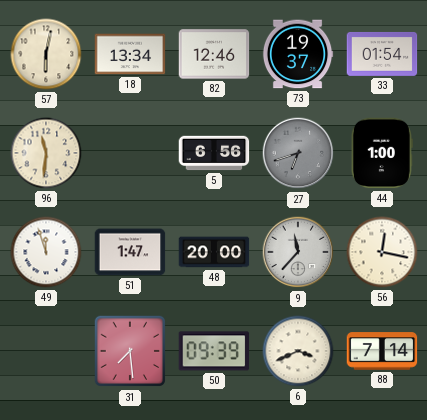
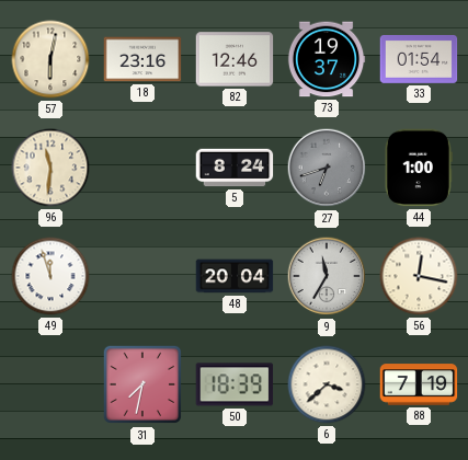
18: 13:34 -> 23:16
5: 6:56 -> 8:24
51: 1:47 -> none
48: 20:00 -> 20:04
9: 11:37 -> 11:35
31: 7:29 -> 7:32
50: 09:39 -> 18:39
6: 3:41 -> 3:38
88: 7:14 -> 7:19
